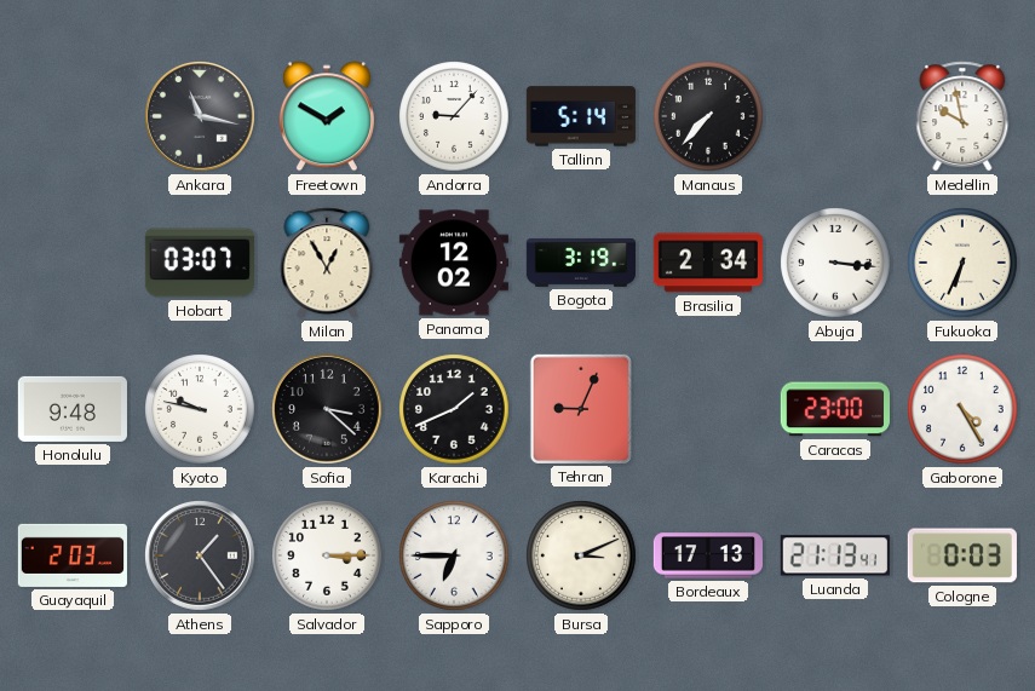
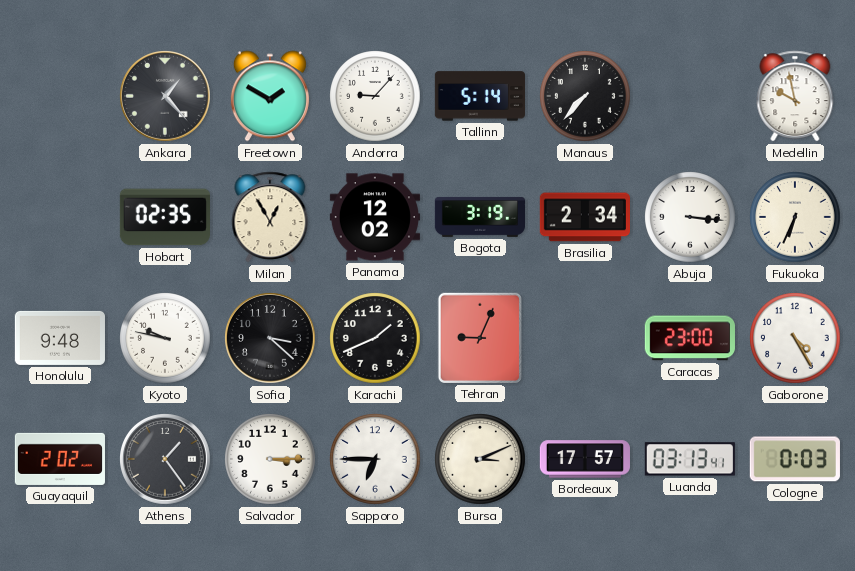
Ankara: 11:17 -> 1:23
Hobart: 03:07 -> 02:35
Guayaquil: 2:03 -> 2:02
Bordeaux: 17:13 -> 17:57
Luanda: 21:13 -> 03:13
